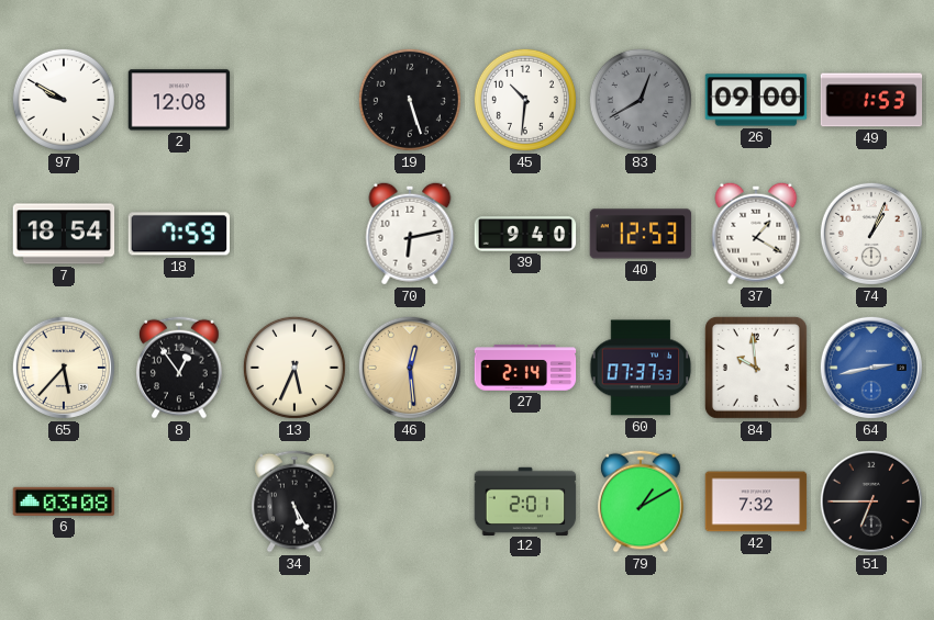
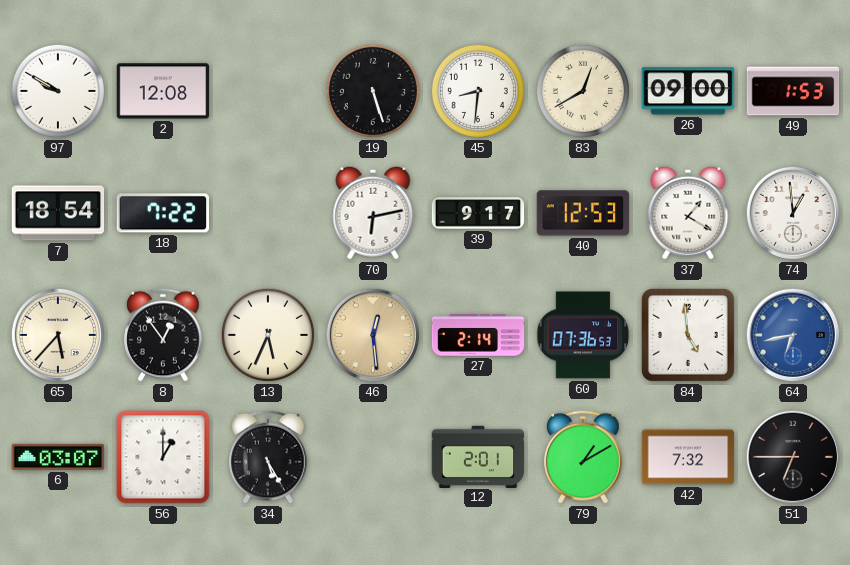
45: 10:31 -> 8:31
83 dial: grey -> cream
18: 7:59 -> 7:22
39: 9:40 -> 9:17
74: 1:04 -> 12:59
60: 07:37 -> 07:36
84: 9:59 -> 4:59
64: 2:43 -> 6:43
6: 03:08 -> 03:07
56: none -> 1:00
